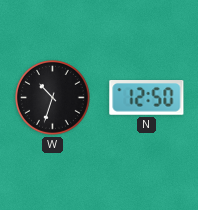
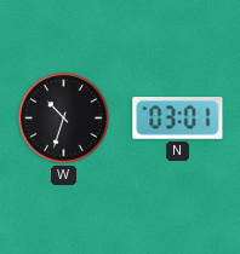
N: 12:50 -> 03:01
